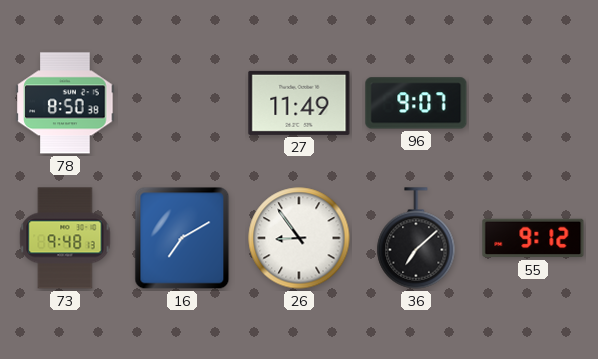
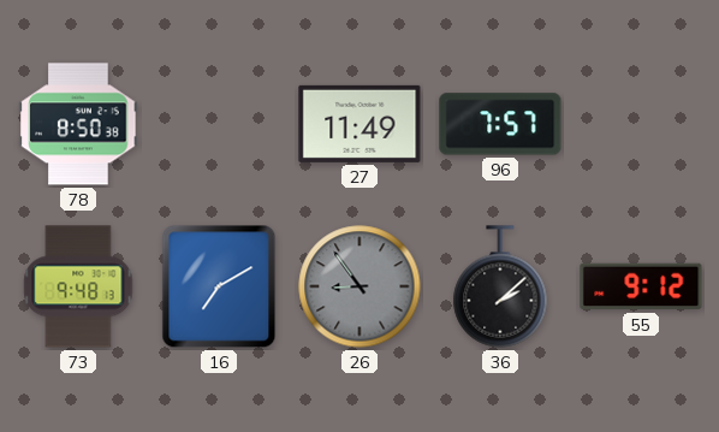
96: 9:07 -> 7:57
26 dial: white -> grey
36: 7:08 -> 2:08
